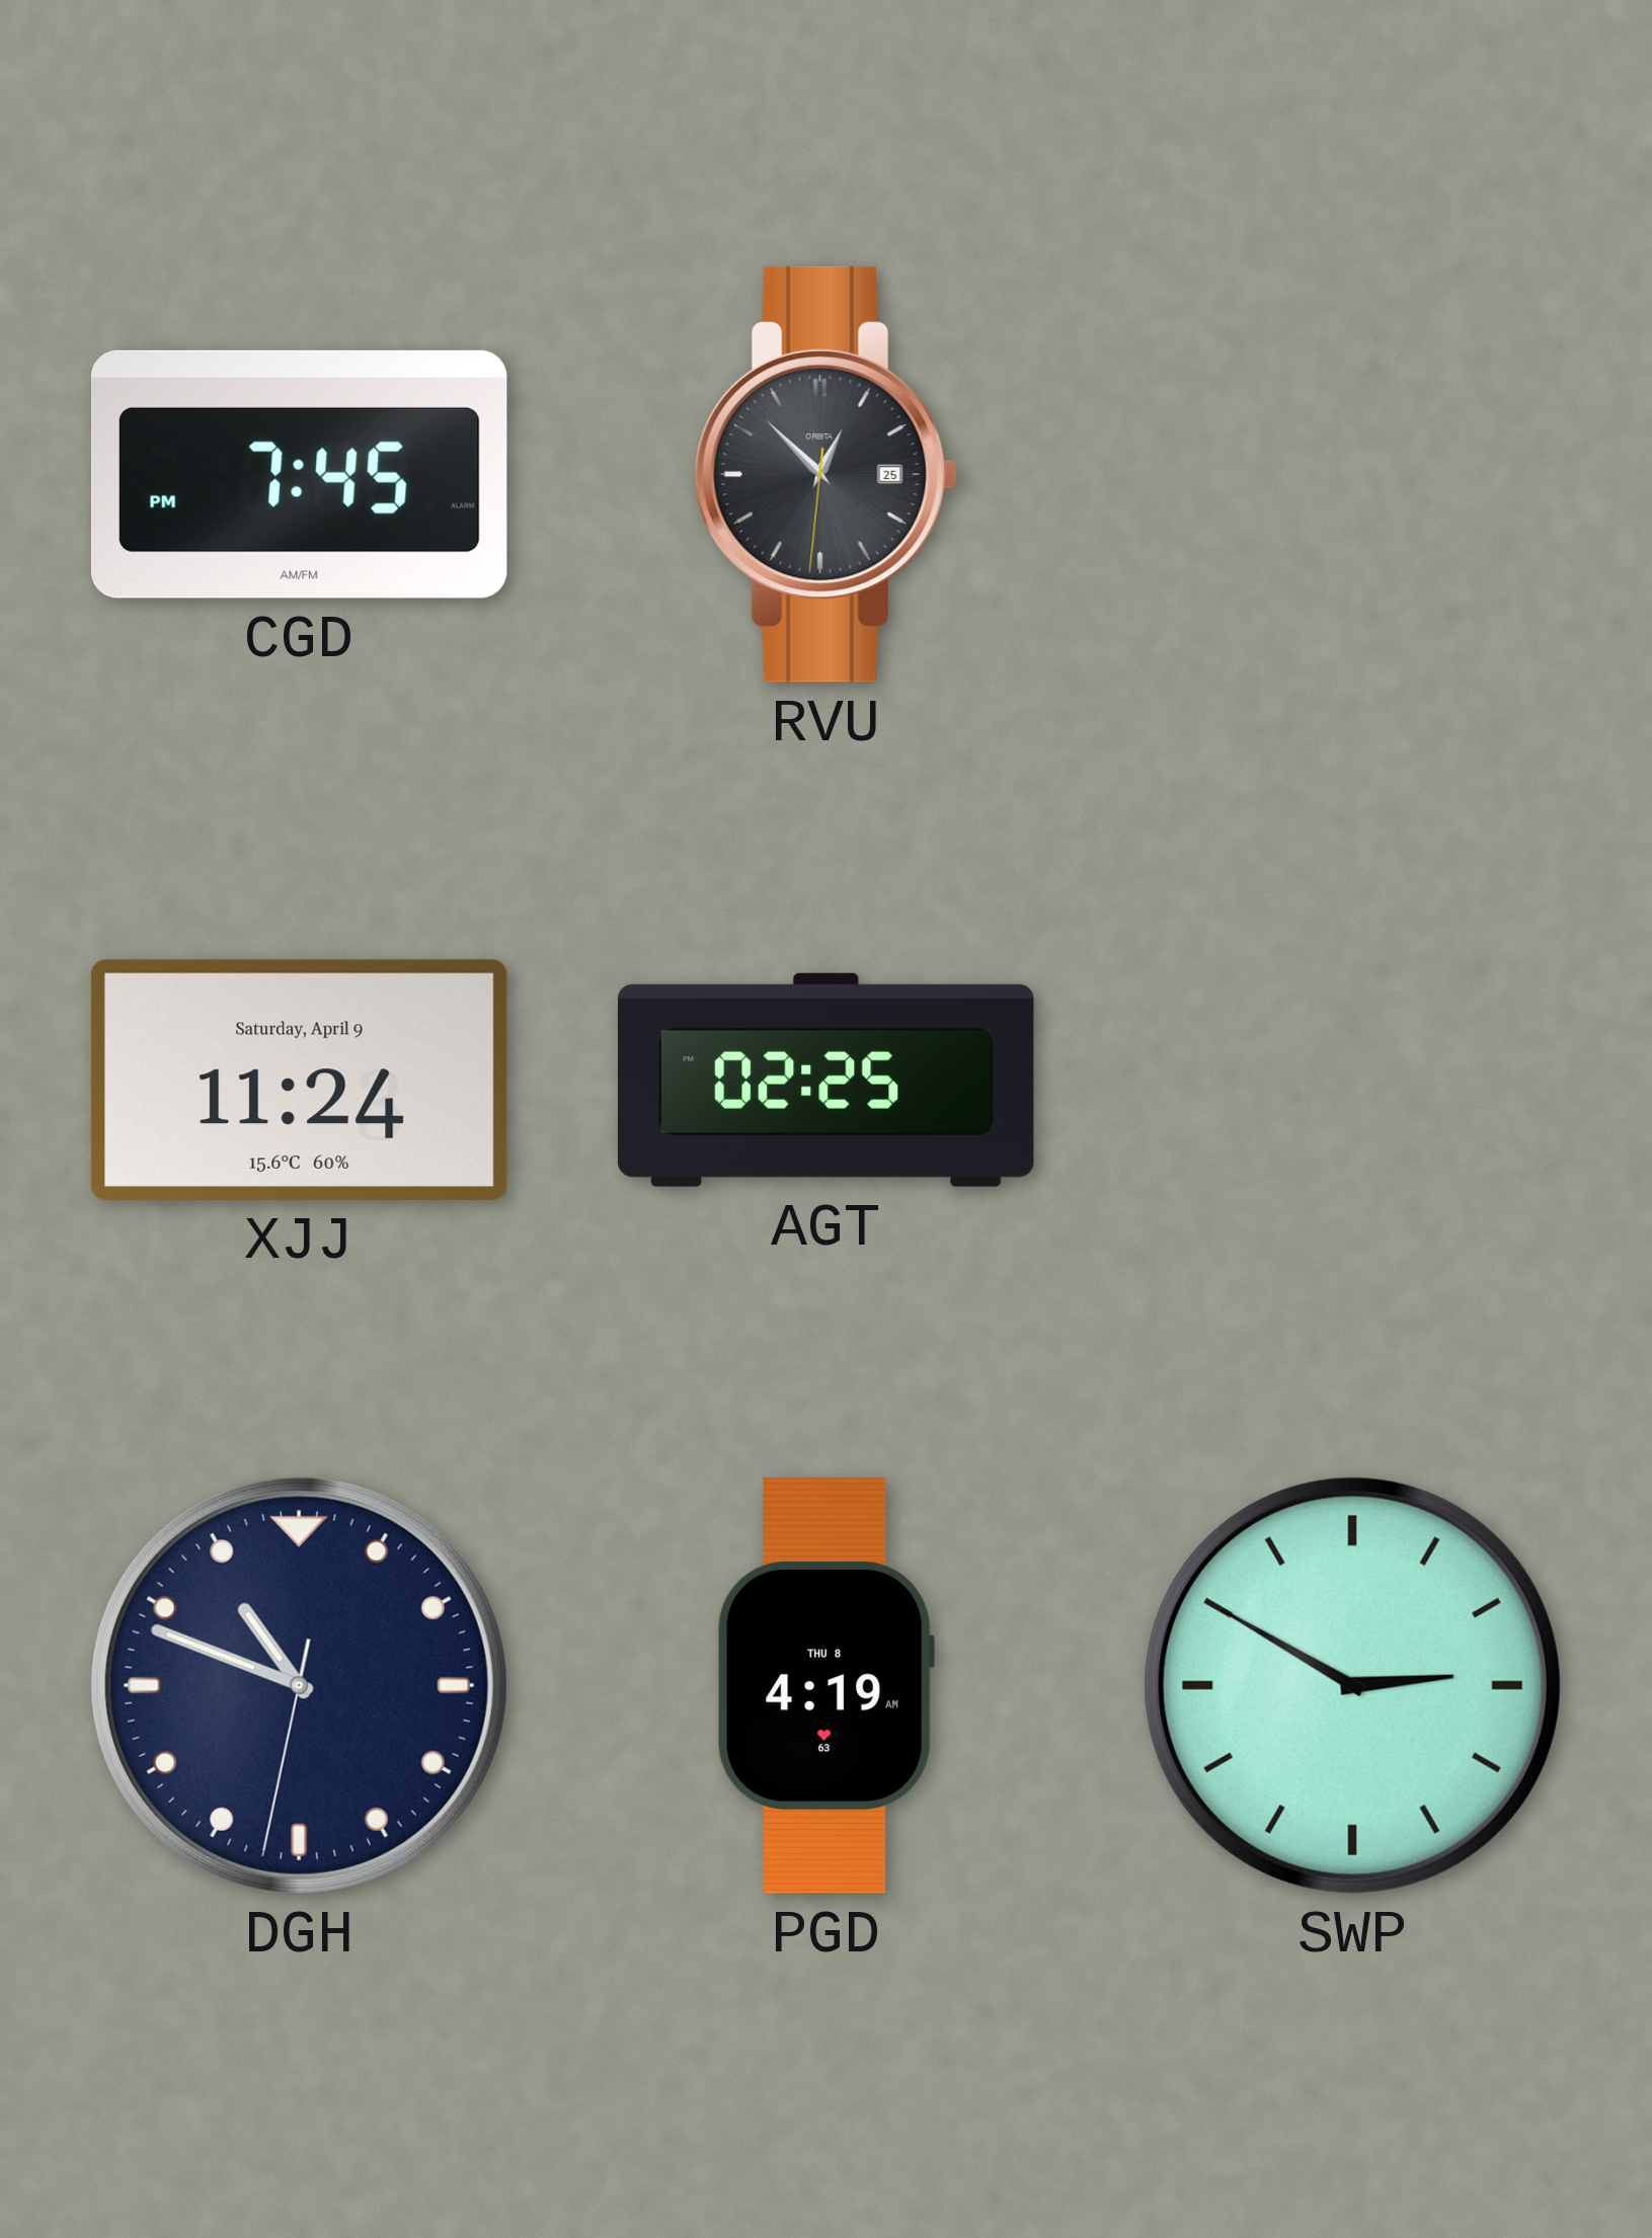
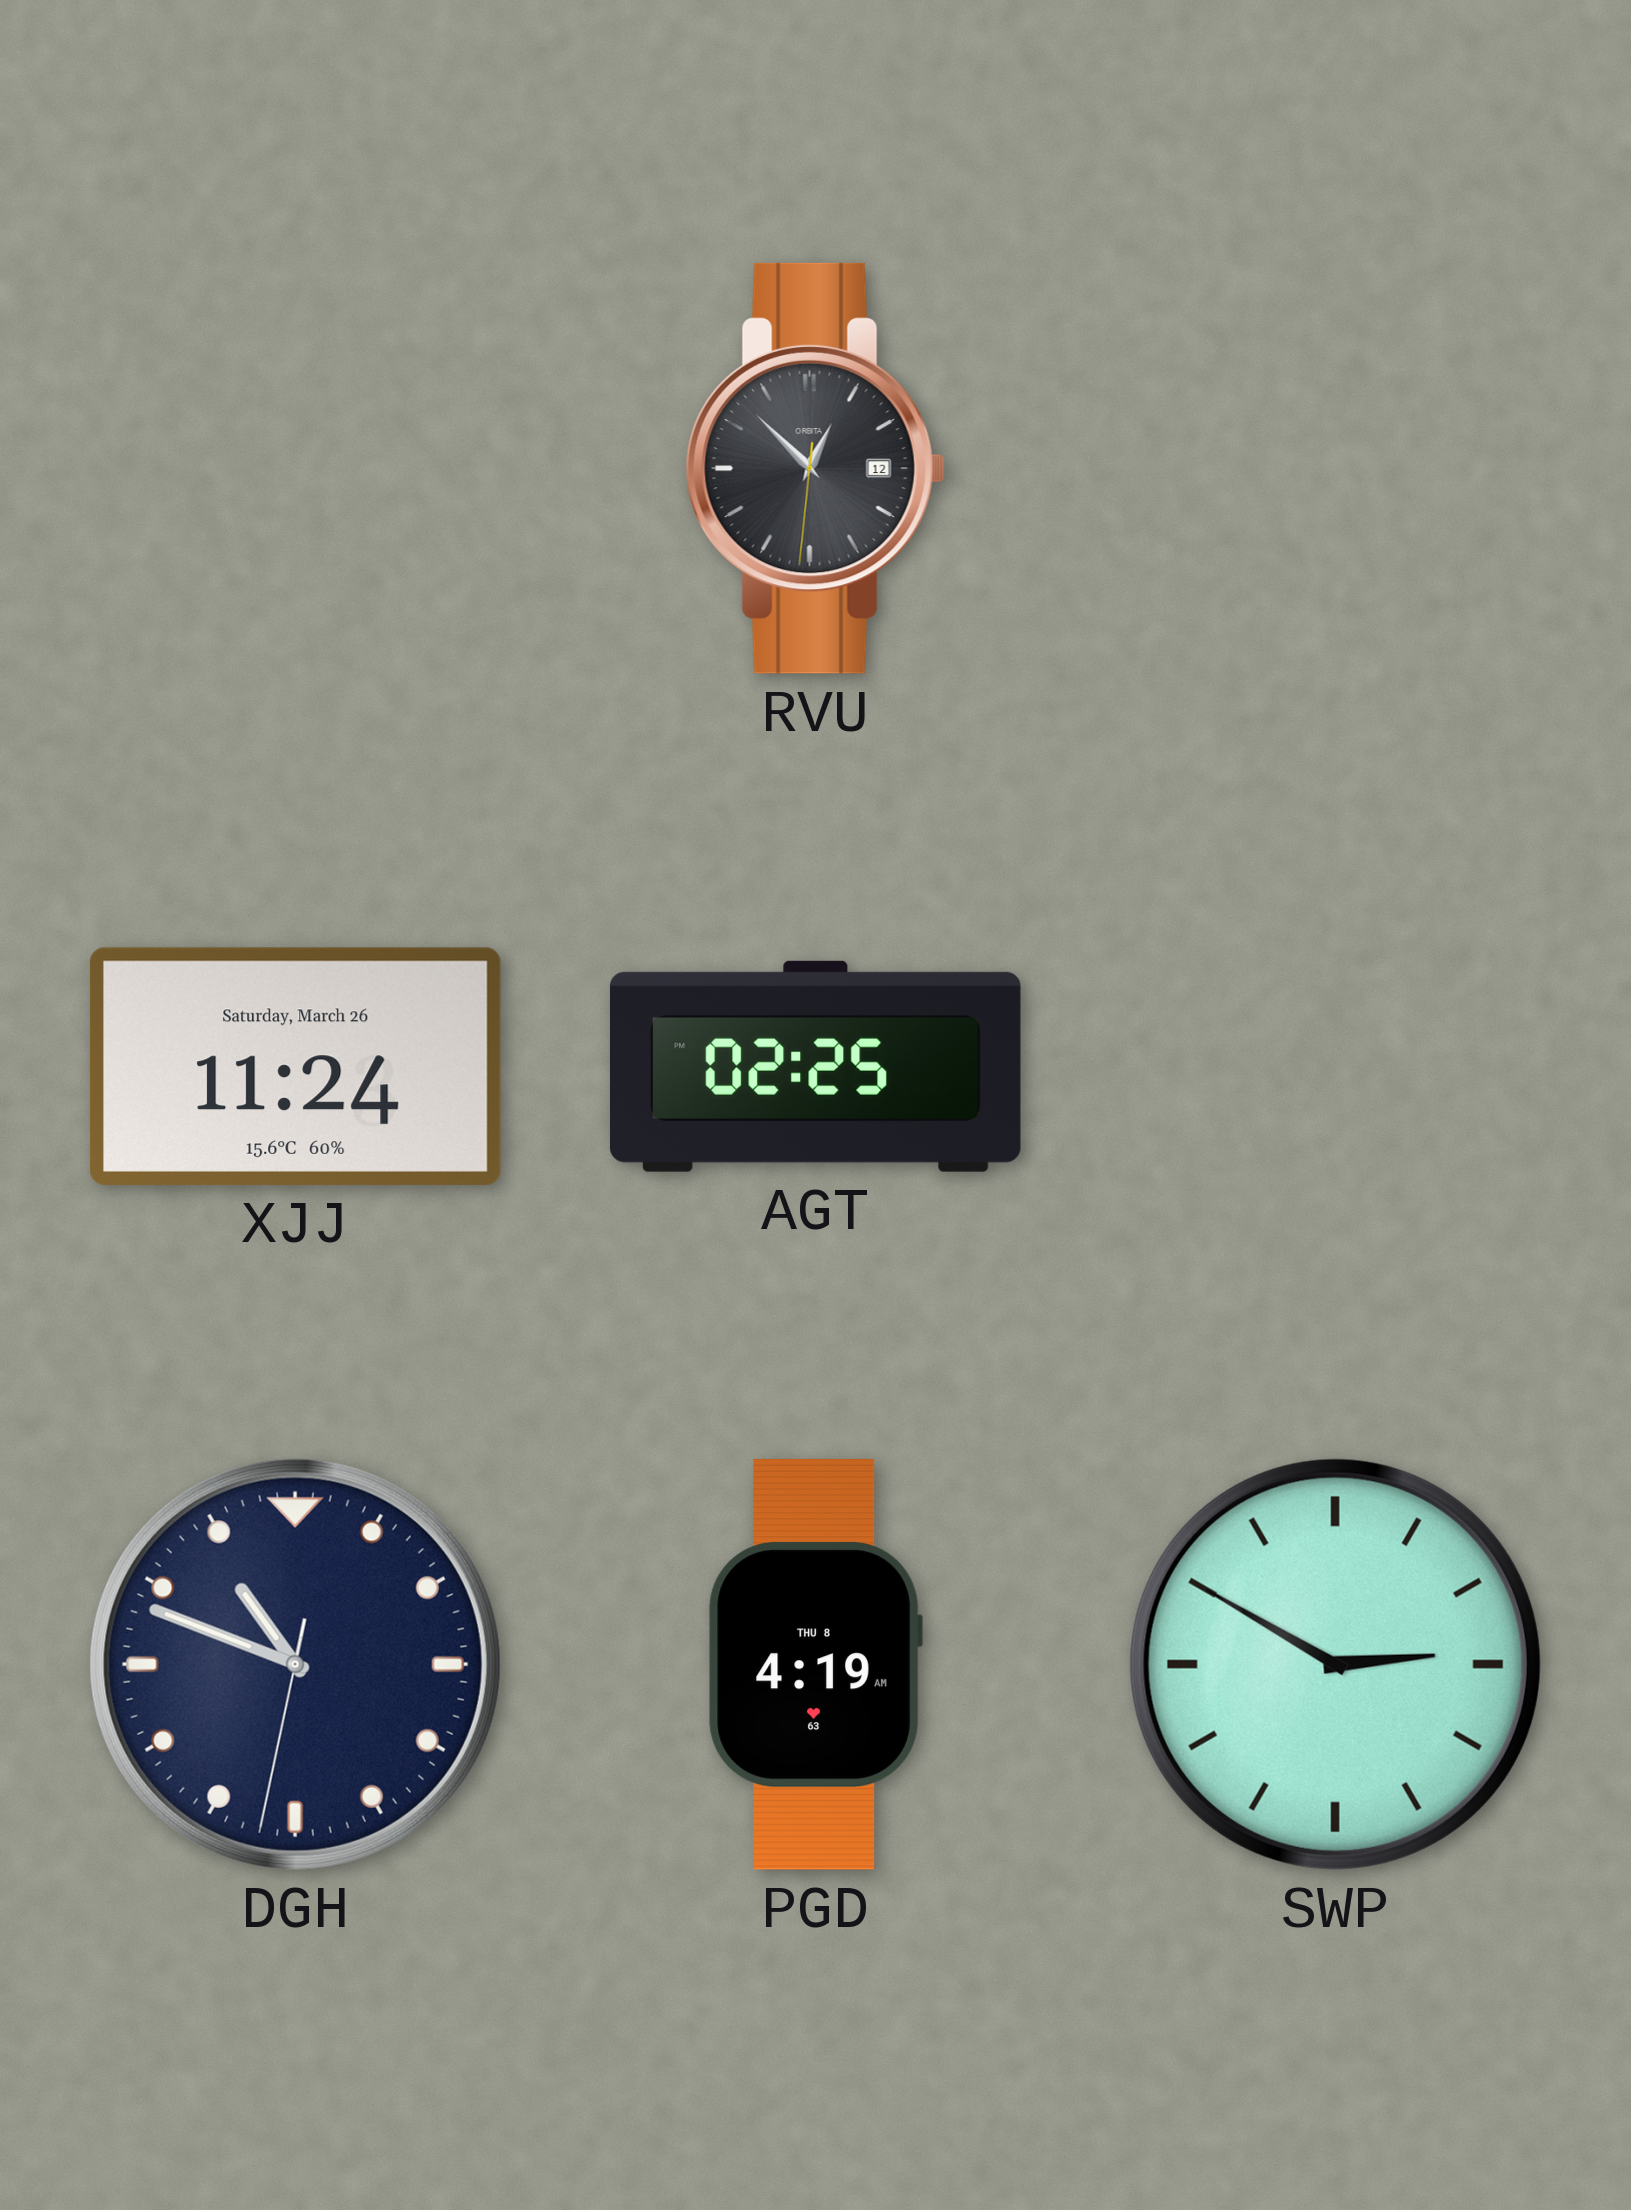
CGD: 7:45 -> none
RVU date: 25 -> 12
XJJ date: Saturday, April 9 -> Saturday, March 26
